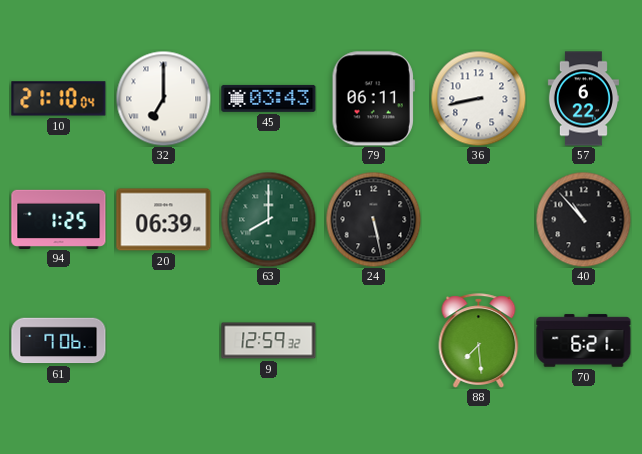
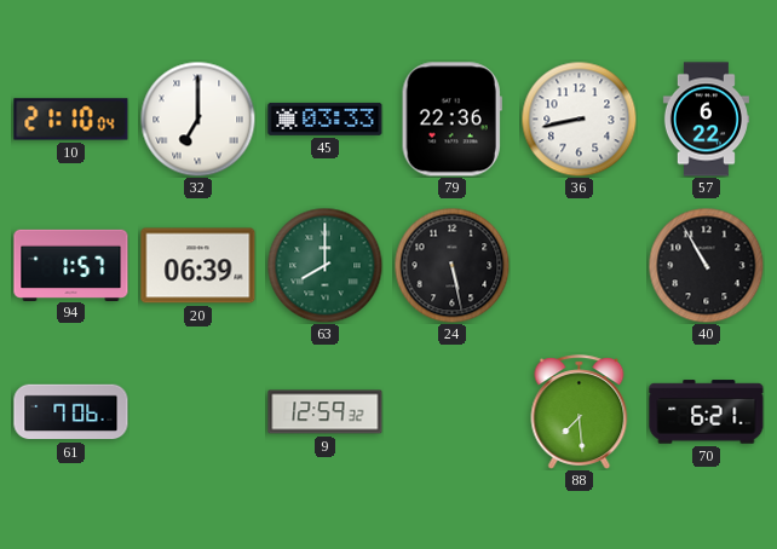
45: 03:43 -> 03:33
79: 06:11 -> 22:36
94: 1:25 -> 1:57
40: 10:53 -> 10:55
